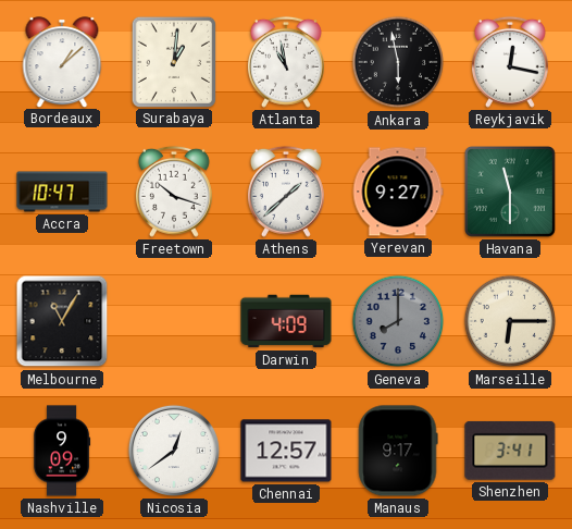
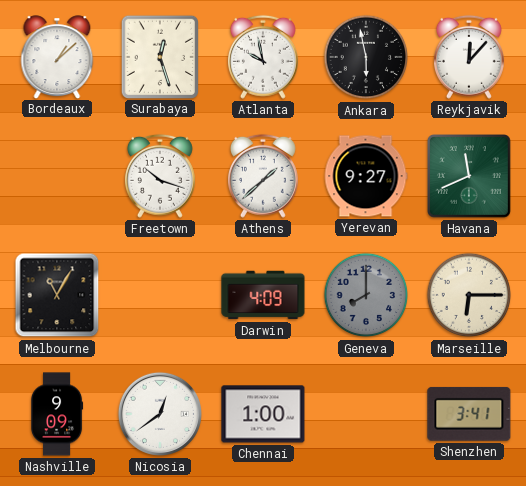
Surabaya: 1:01 -> 12:27
Atlanta: 10:58 -> 9:58
Reykjavik: 12:17 -> 12:07
Accra: 10:47 -> none
Havana: 11:30 -> 11:41
Chennai: 12:57 -> 1:00
Manaus: 9:17 -> none
